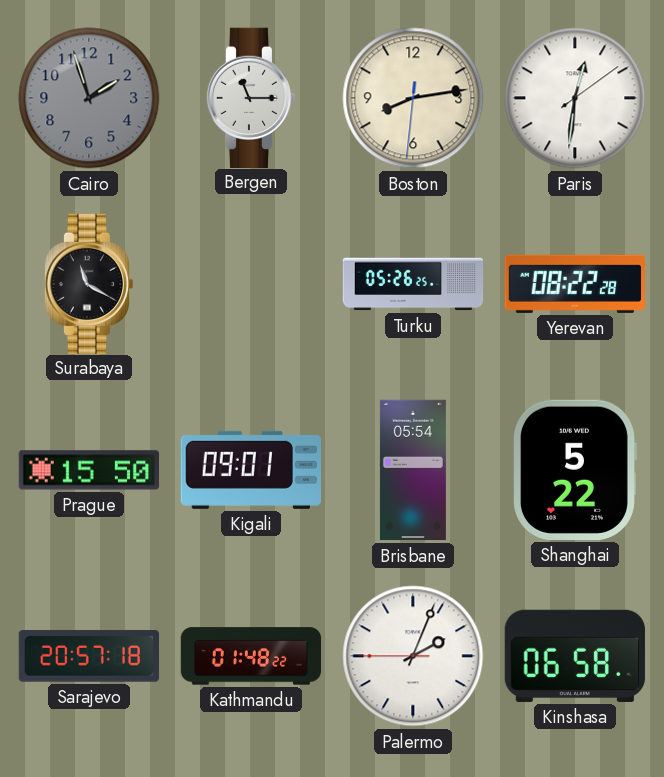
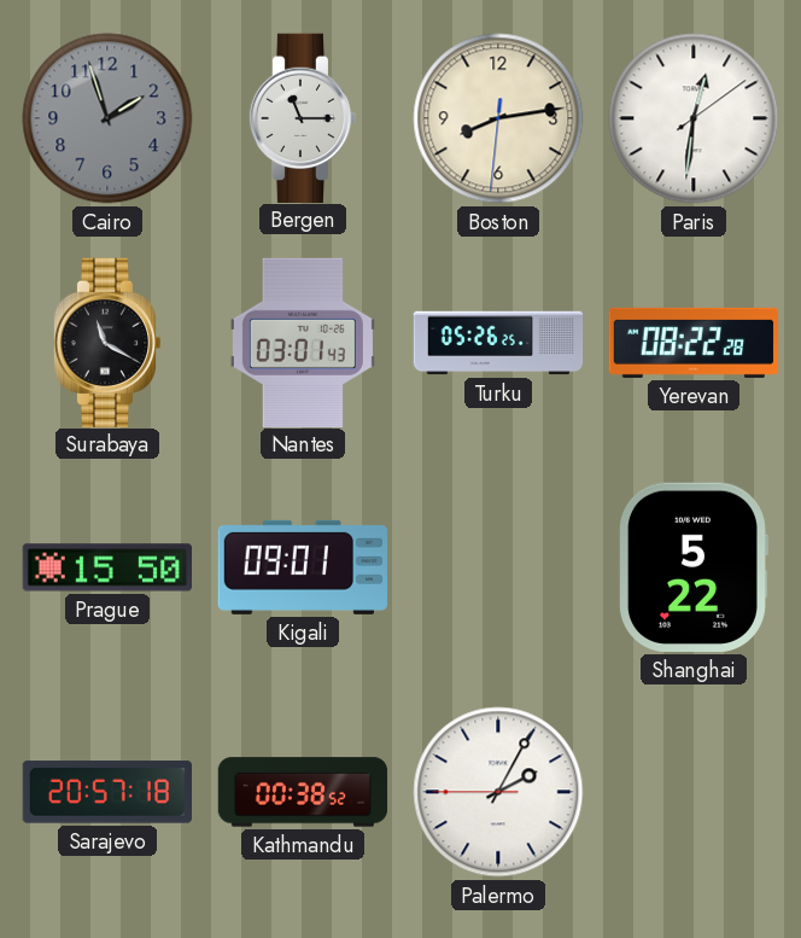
Nantes: none -> 03:01
Brisbane: 05:54 -> none
Kathmandu: 01:48 -> 00:38
Palermo: 2:03 -> 2:04
Kinshasa: 06:58 -> none
